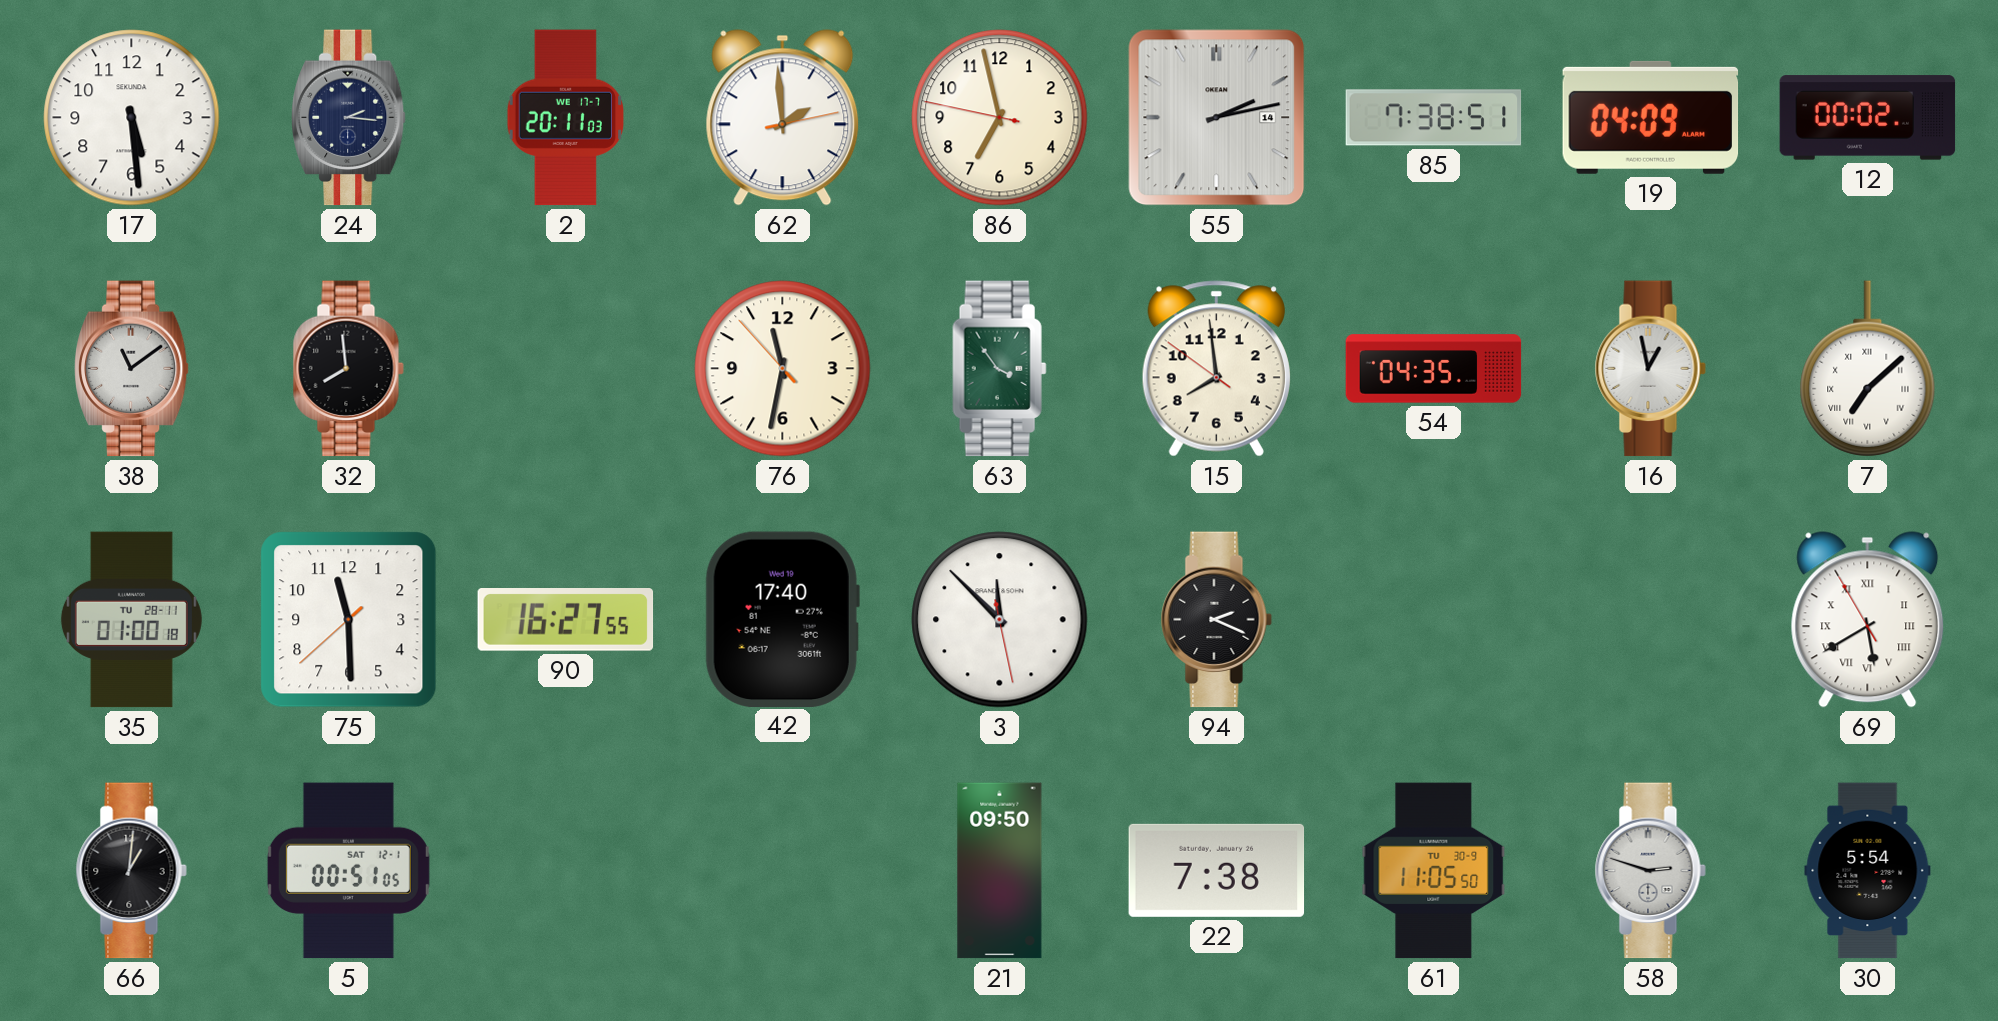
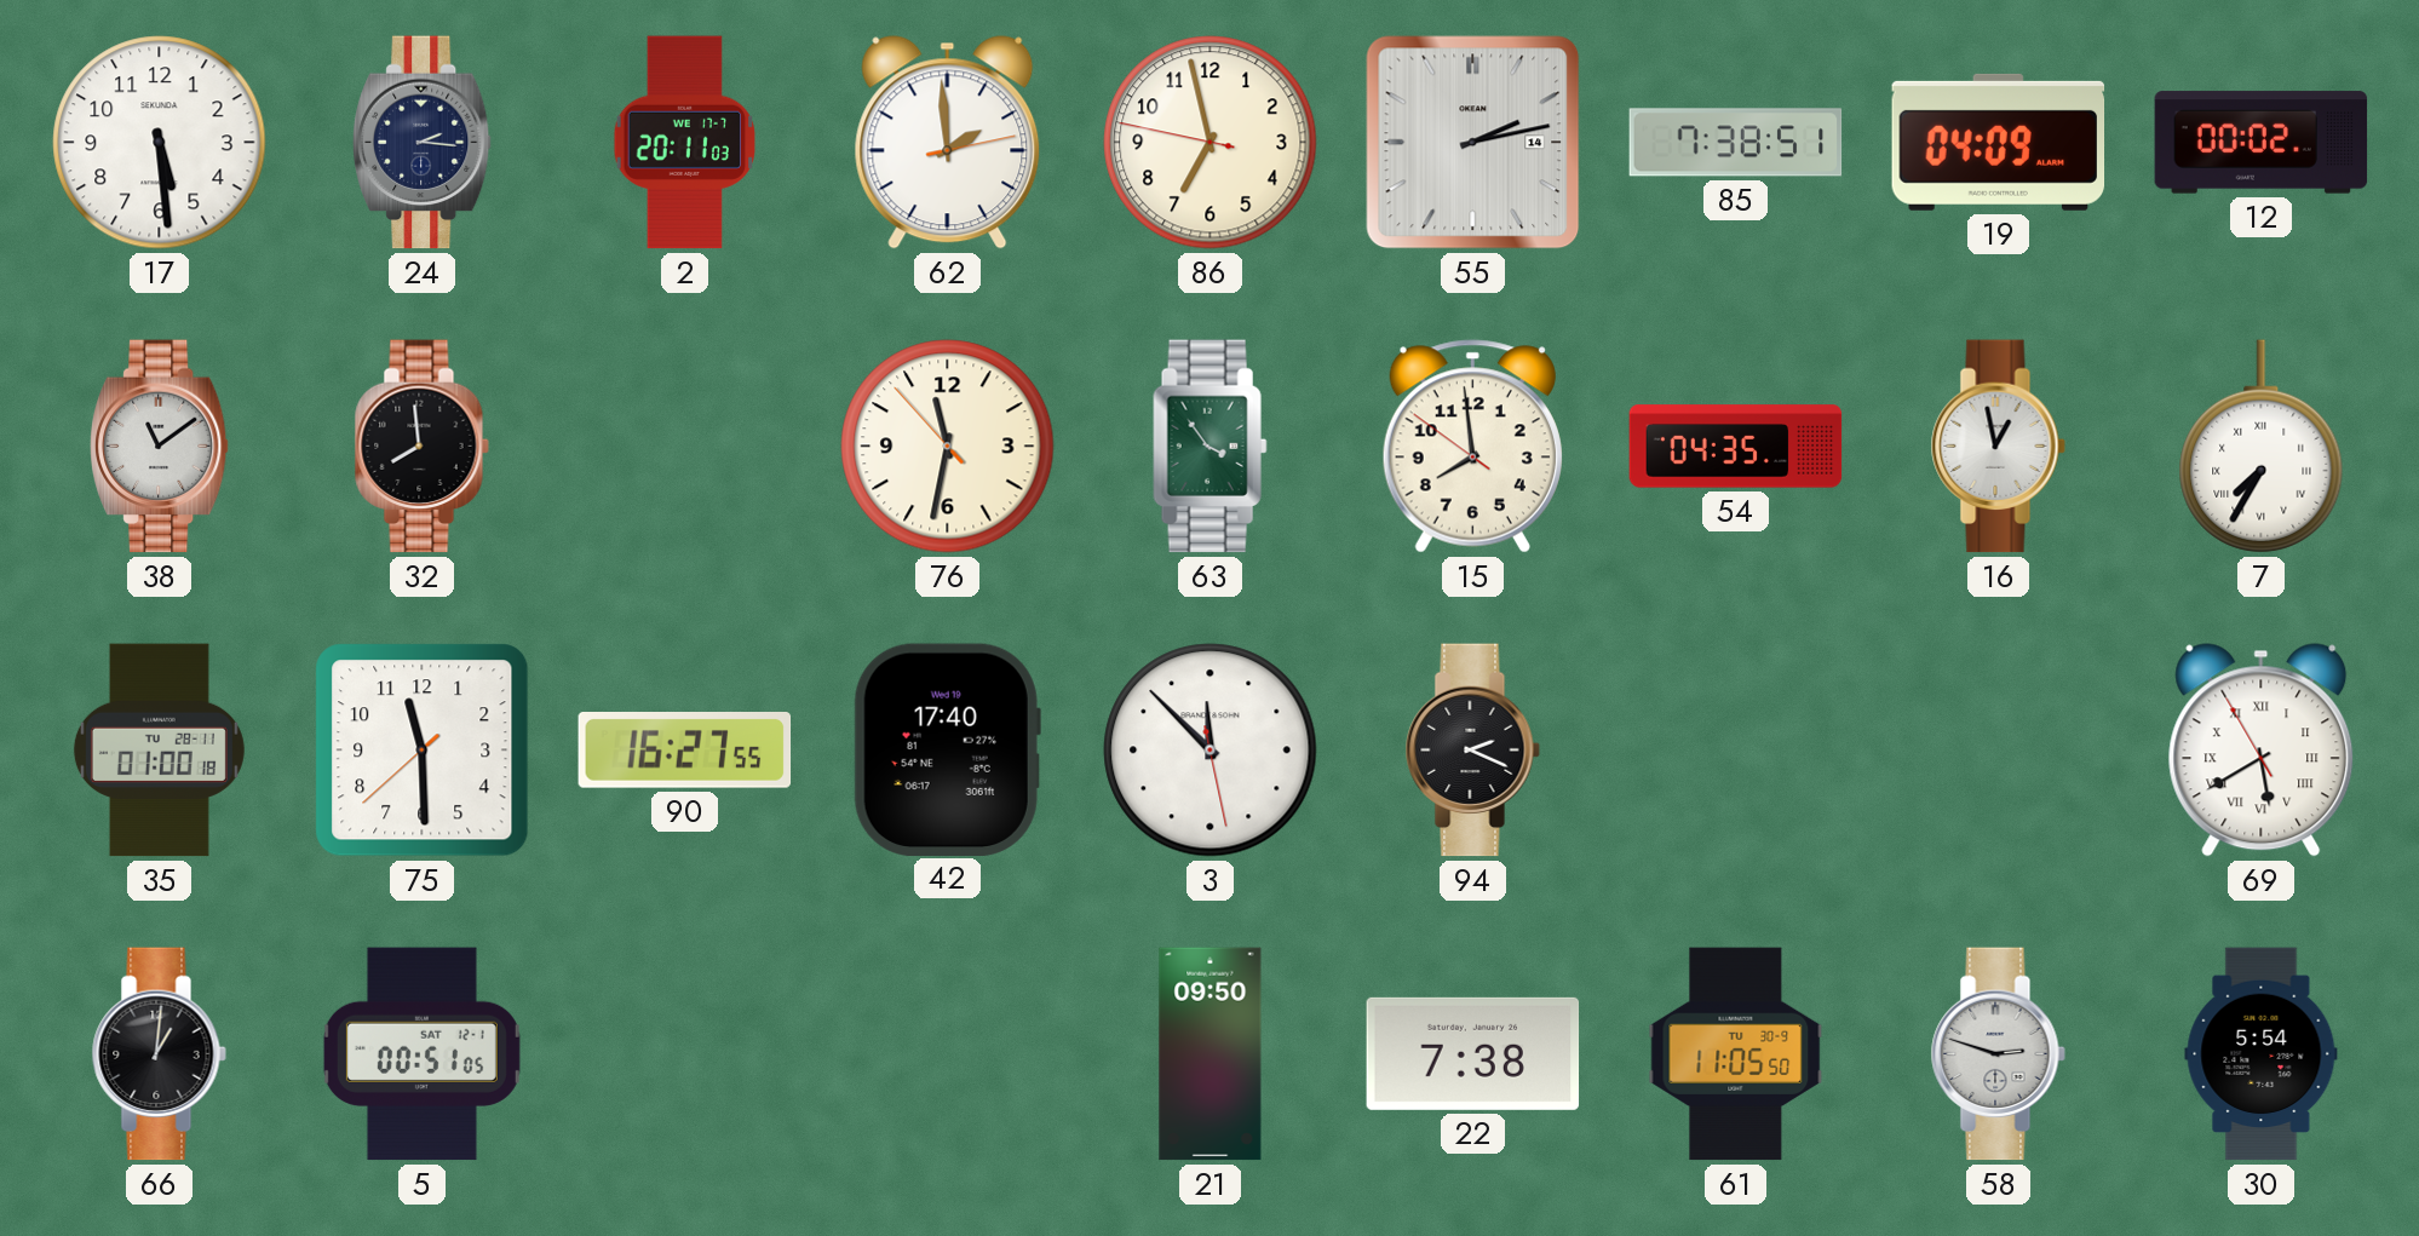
7: 7:08 -> 7:35
